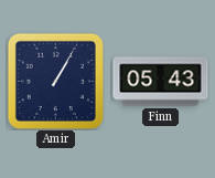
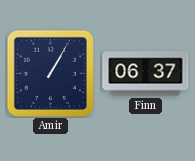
Finn: 05:43 -> 06:37
